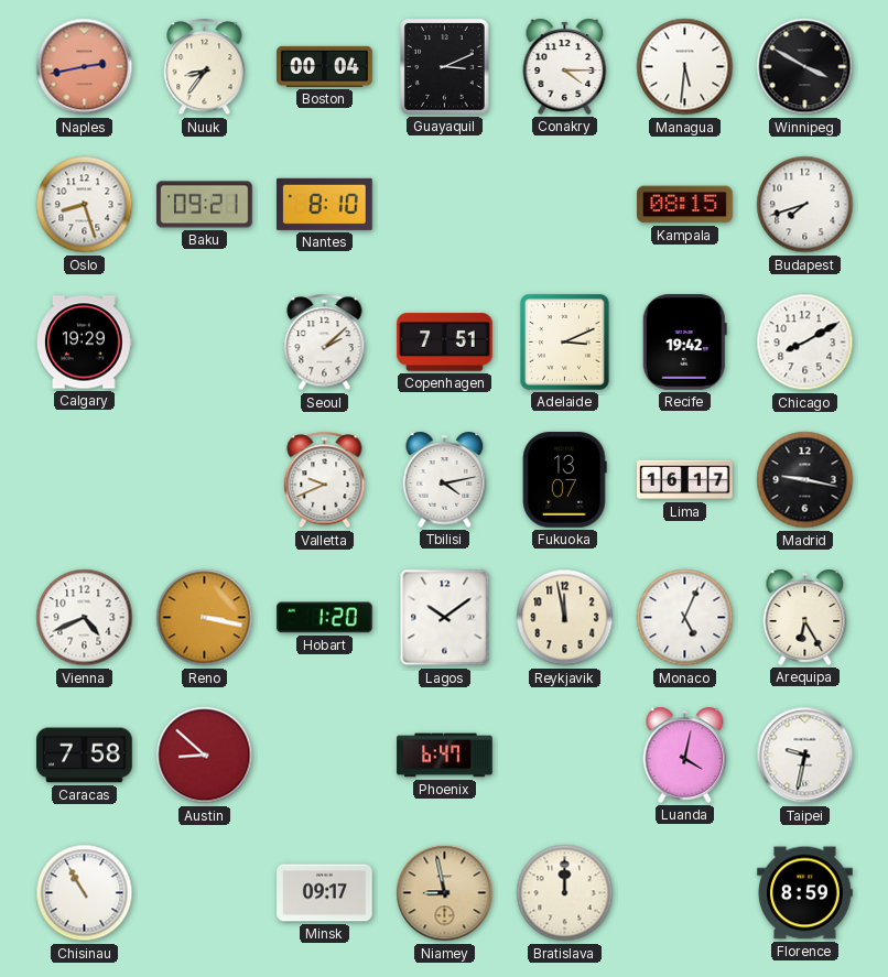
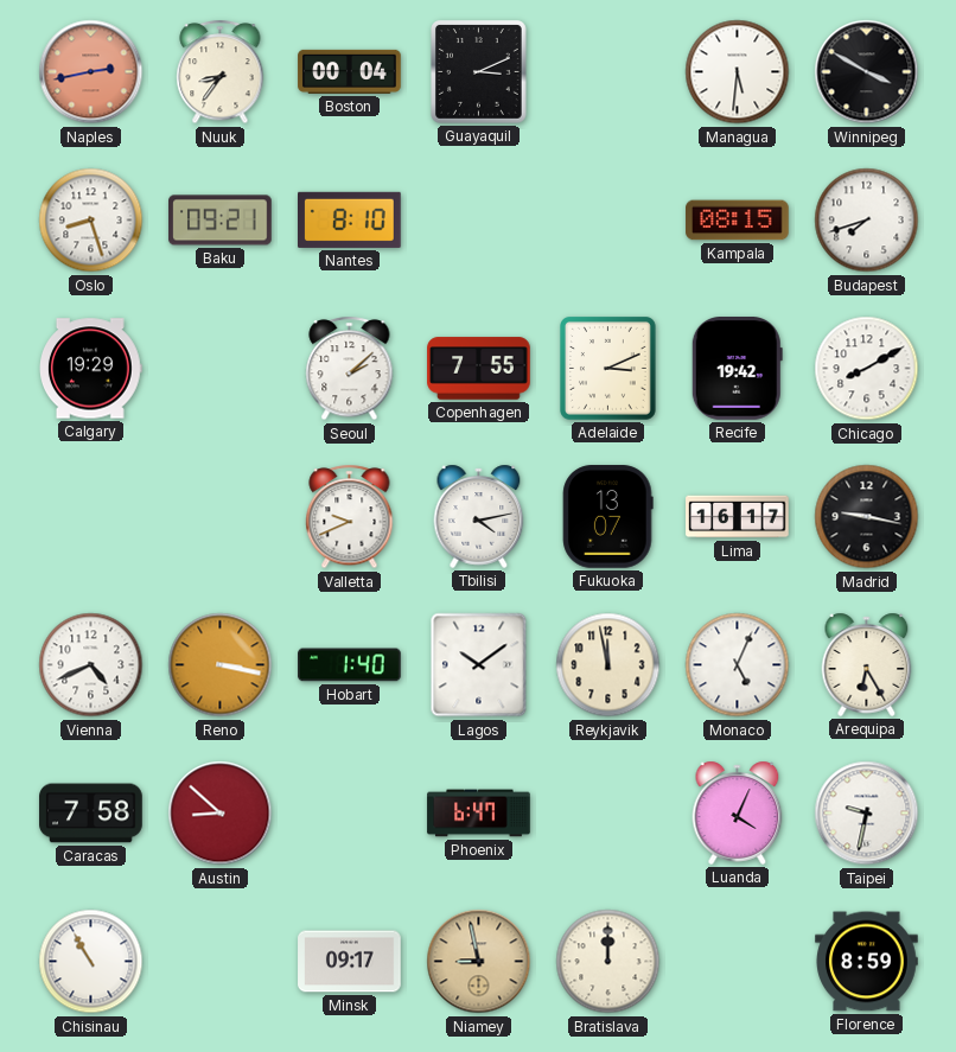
Conakry: 4:15 -> none
Copenhagen: 7:51 -> 7:55
Hobart: 1:20 -> 1:40
Luanda: 4:02 -> 4:04
